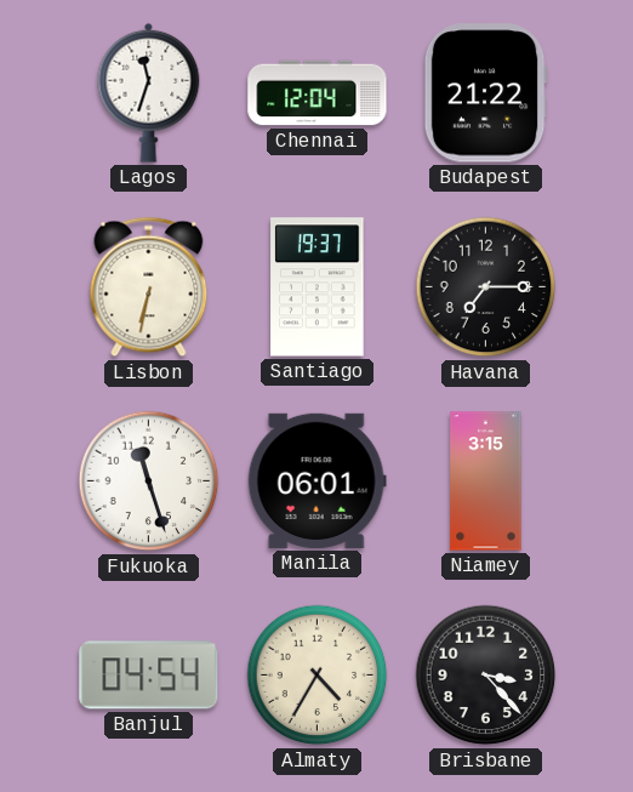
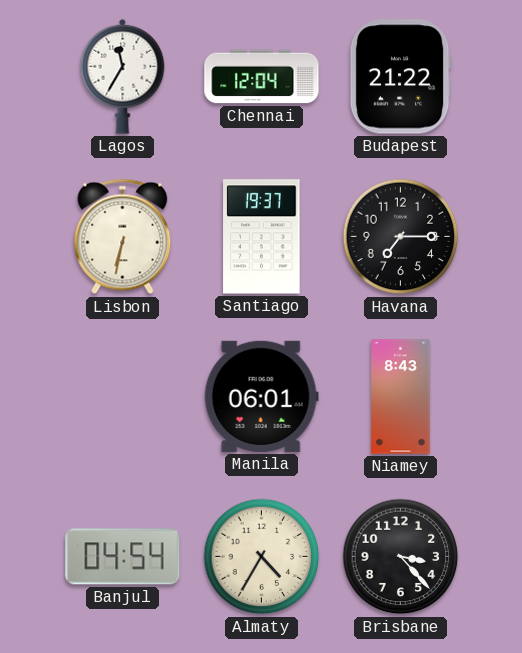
Lagos: 11:33 -> 11:35
Fukuoka: 11:27 -> none
Niamey: 3:15 -> 8:43
